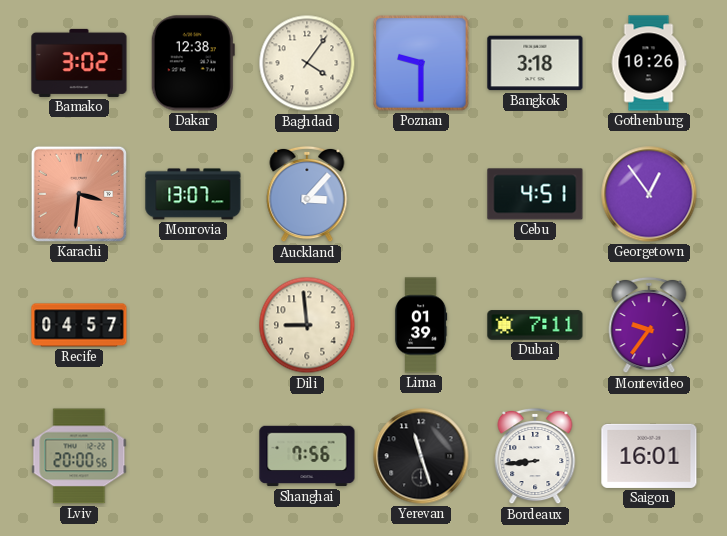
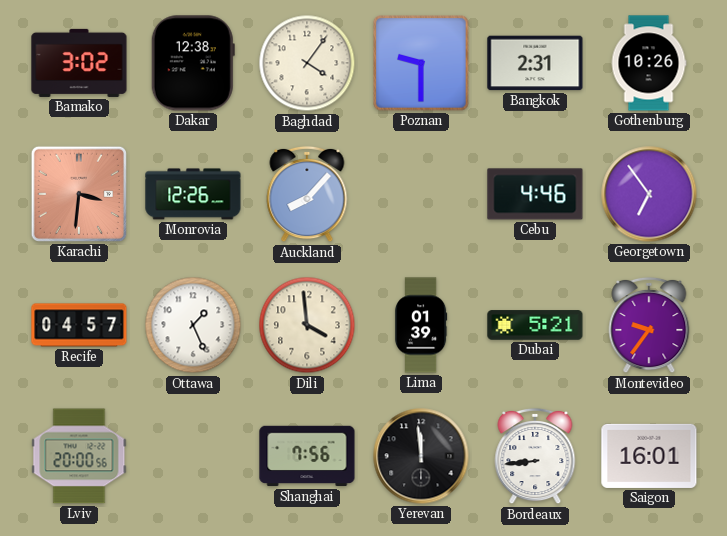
Bangkok: 3:18 -> 2:31
Monrovia: 13:07 -> 12:26
Auckland: 3:07 -> 8:07
Cebu: 4:51 -> 4:46
Georgetown: 12:54 -> 6:54
Ottawa: none -> 1:26
Dili: 8:59 -> 3:59
Dubai: 7:11 -> 5:21
Yerevan: 11:27 -> 11:59
